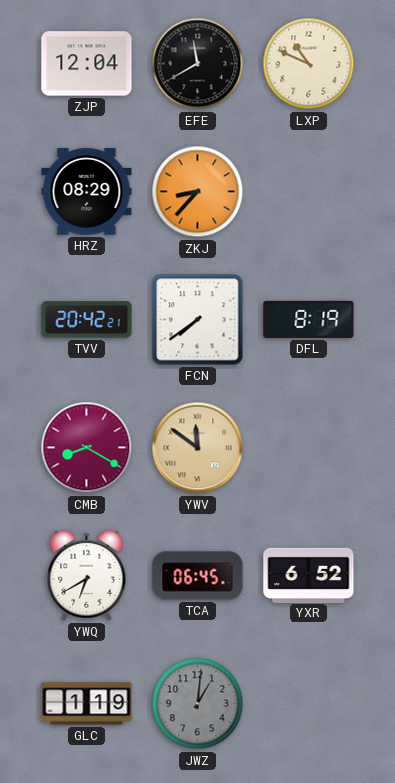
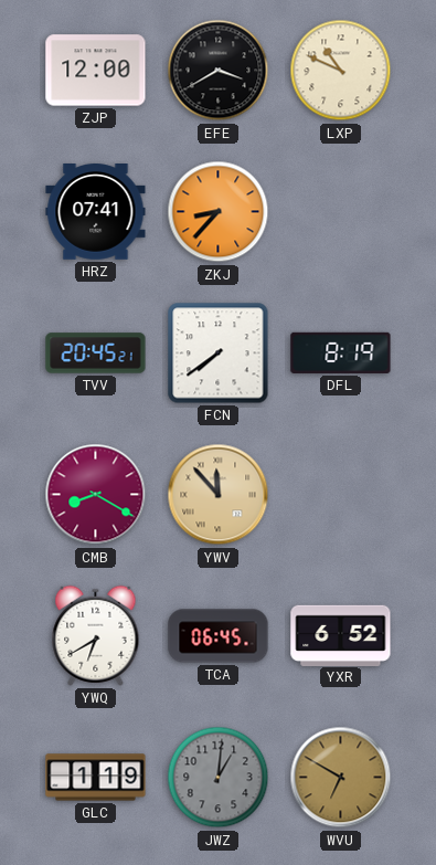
ZJP: 12:04 -> 12:00
EFE: 11:40 -> 3:40
HRZ: 08:29 -> 07:41
TVV: 20:42 -> 20:45
YWV: 11:51 -> 11:53
WVU: none -> 6:50
